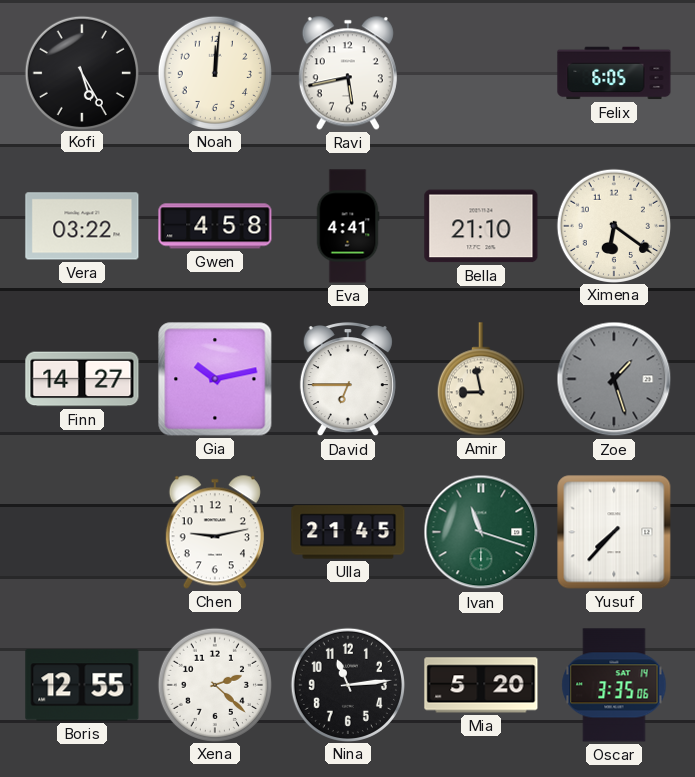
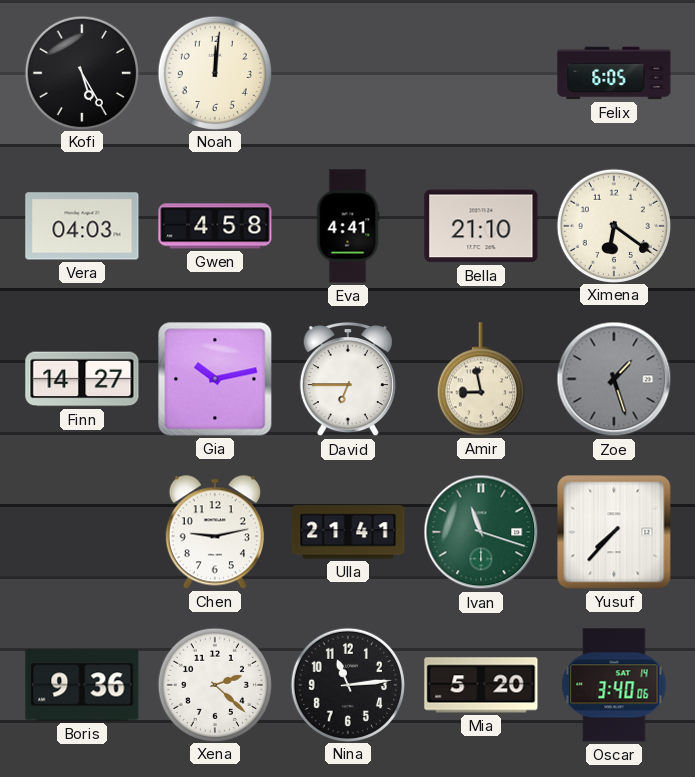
Ravi: 5:43 -> none
Vera: 03:22 -> 04:03
Ulla: 21:45 -> 21:41
Boris: 12:55 -> 9:36
Oscar: 3:35 -> 3:40
